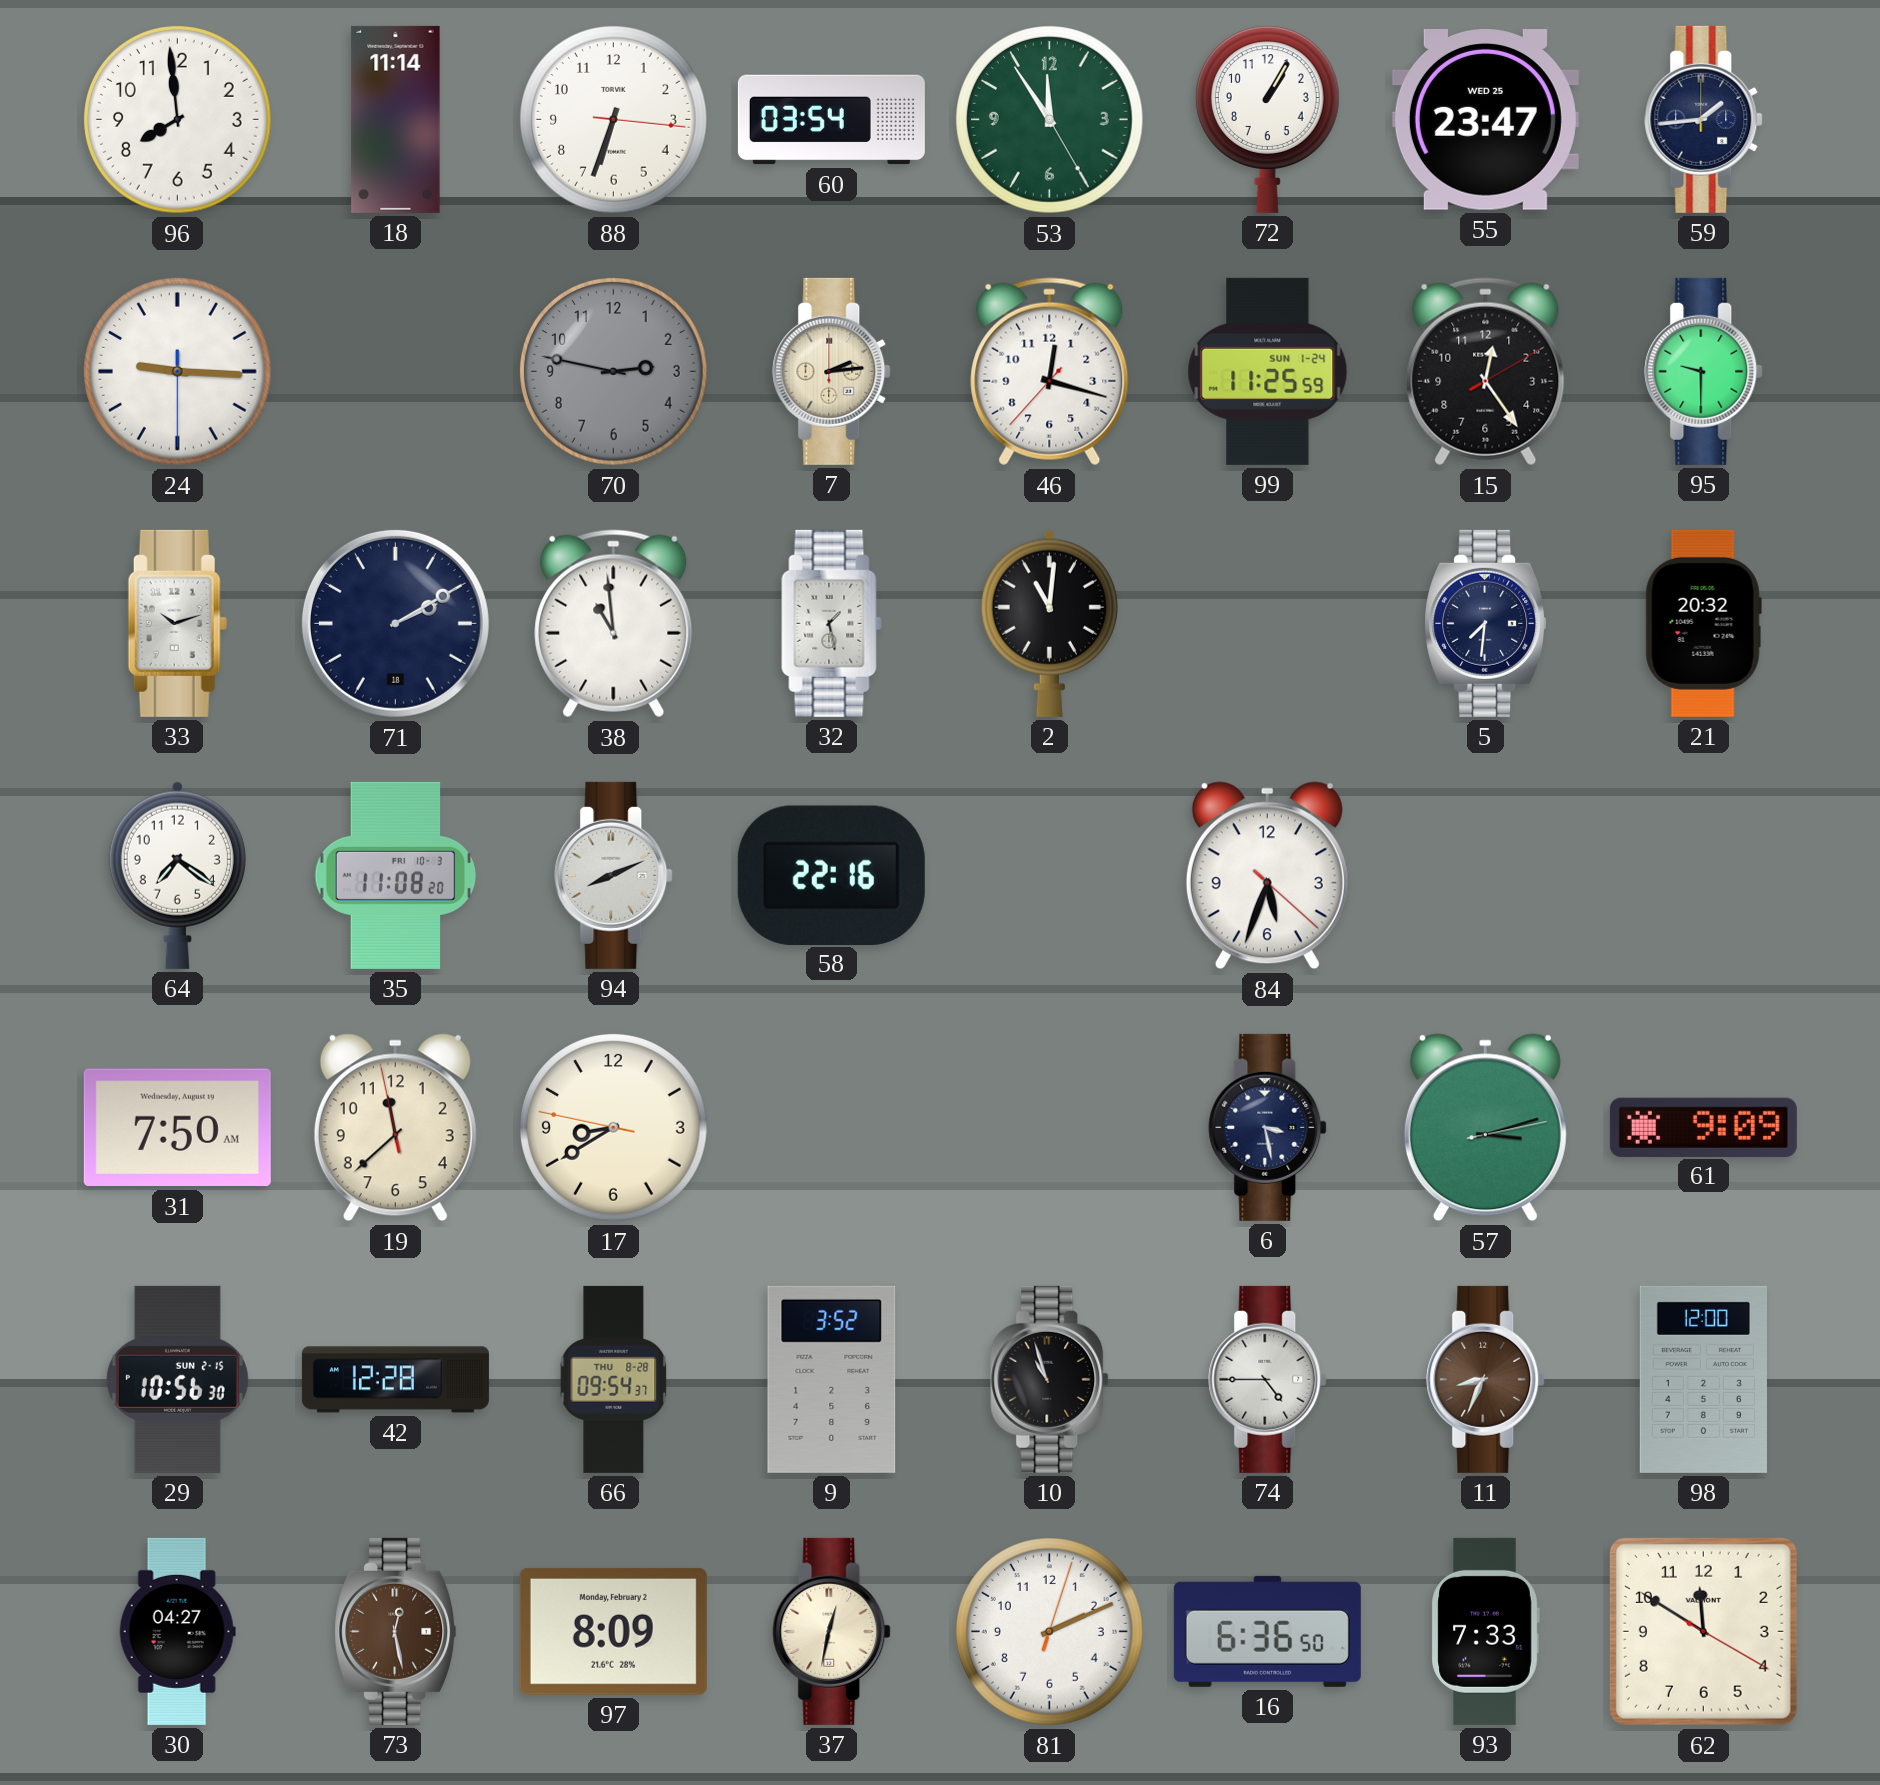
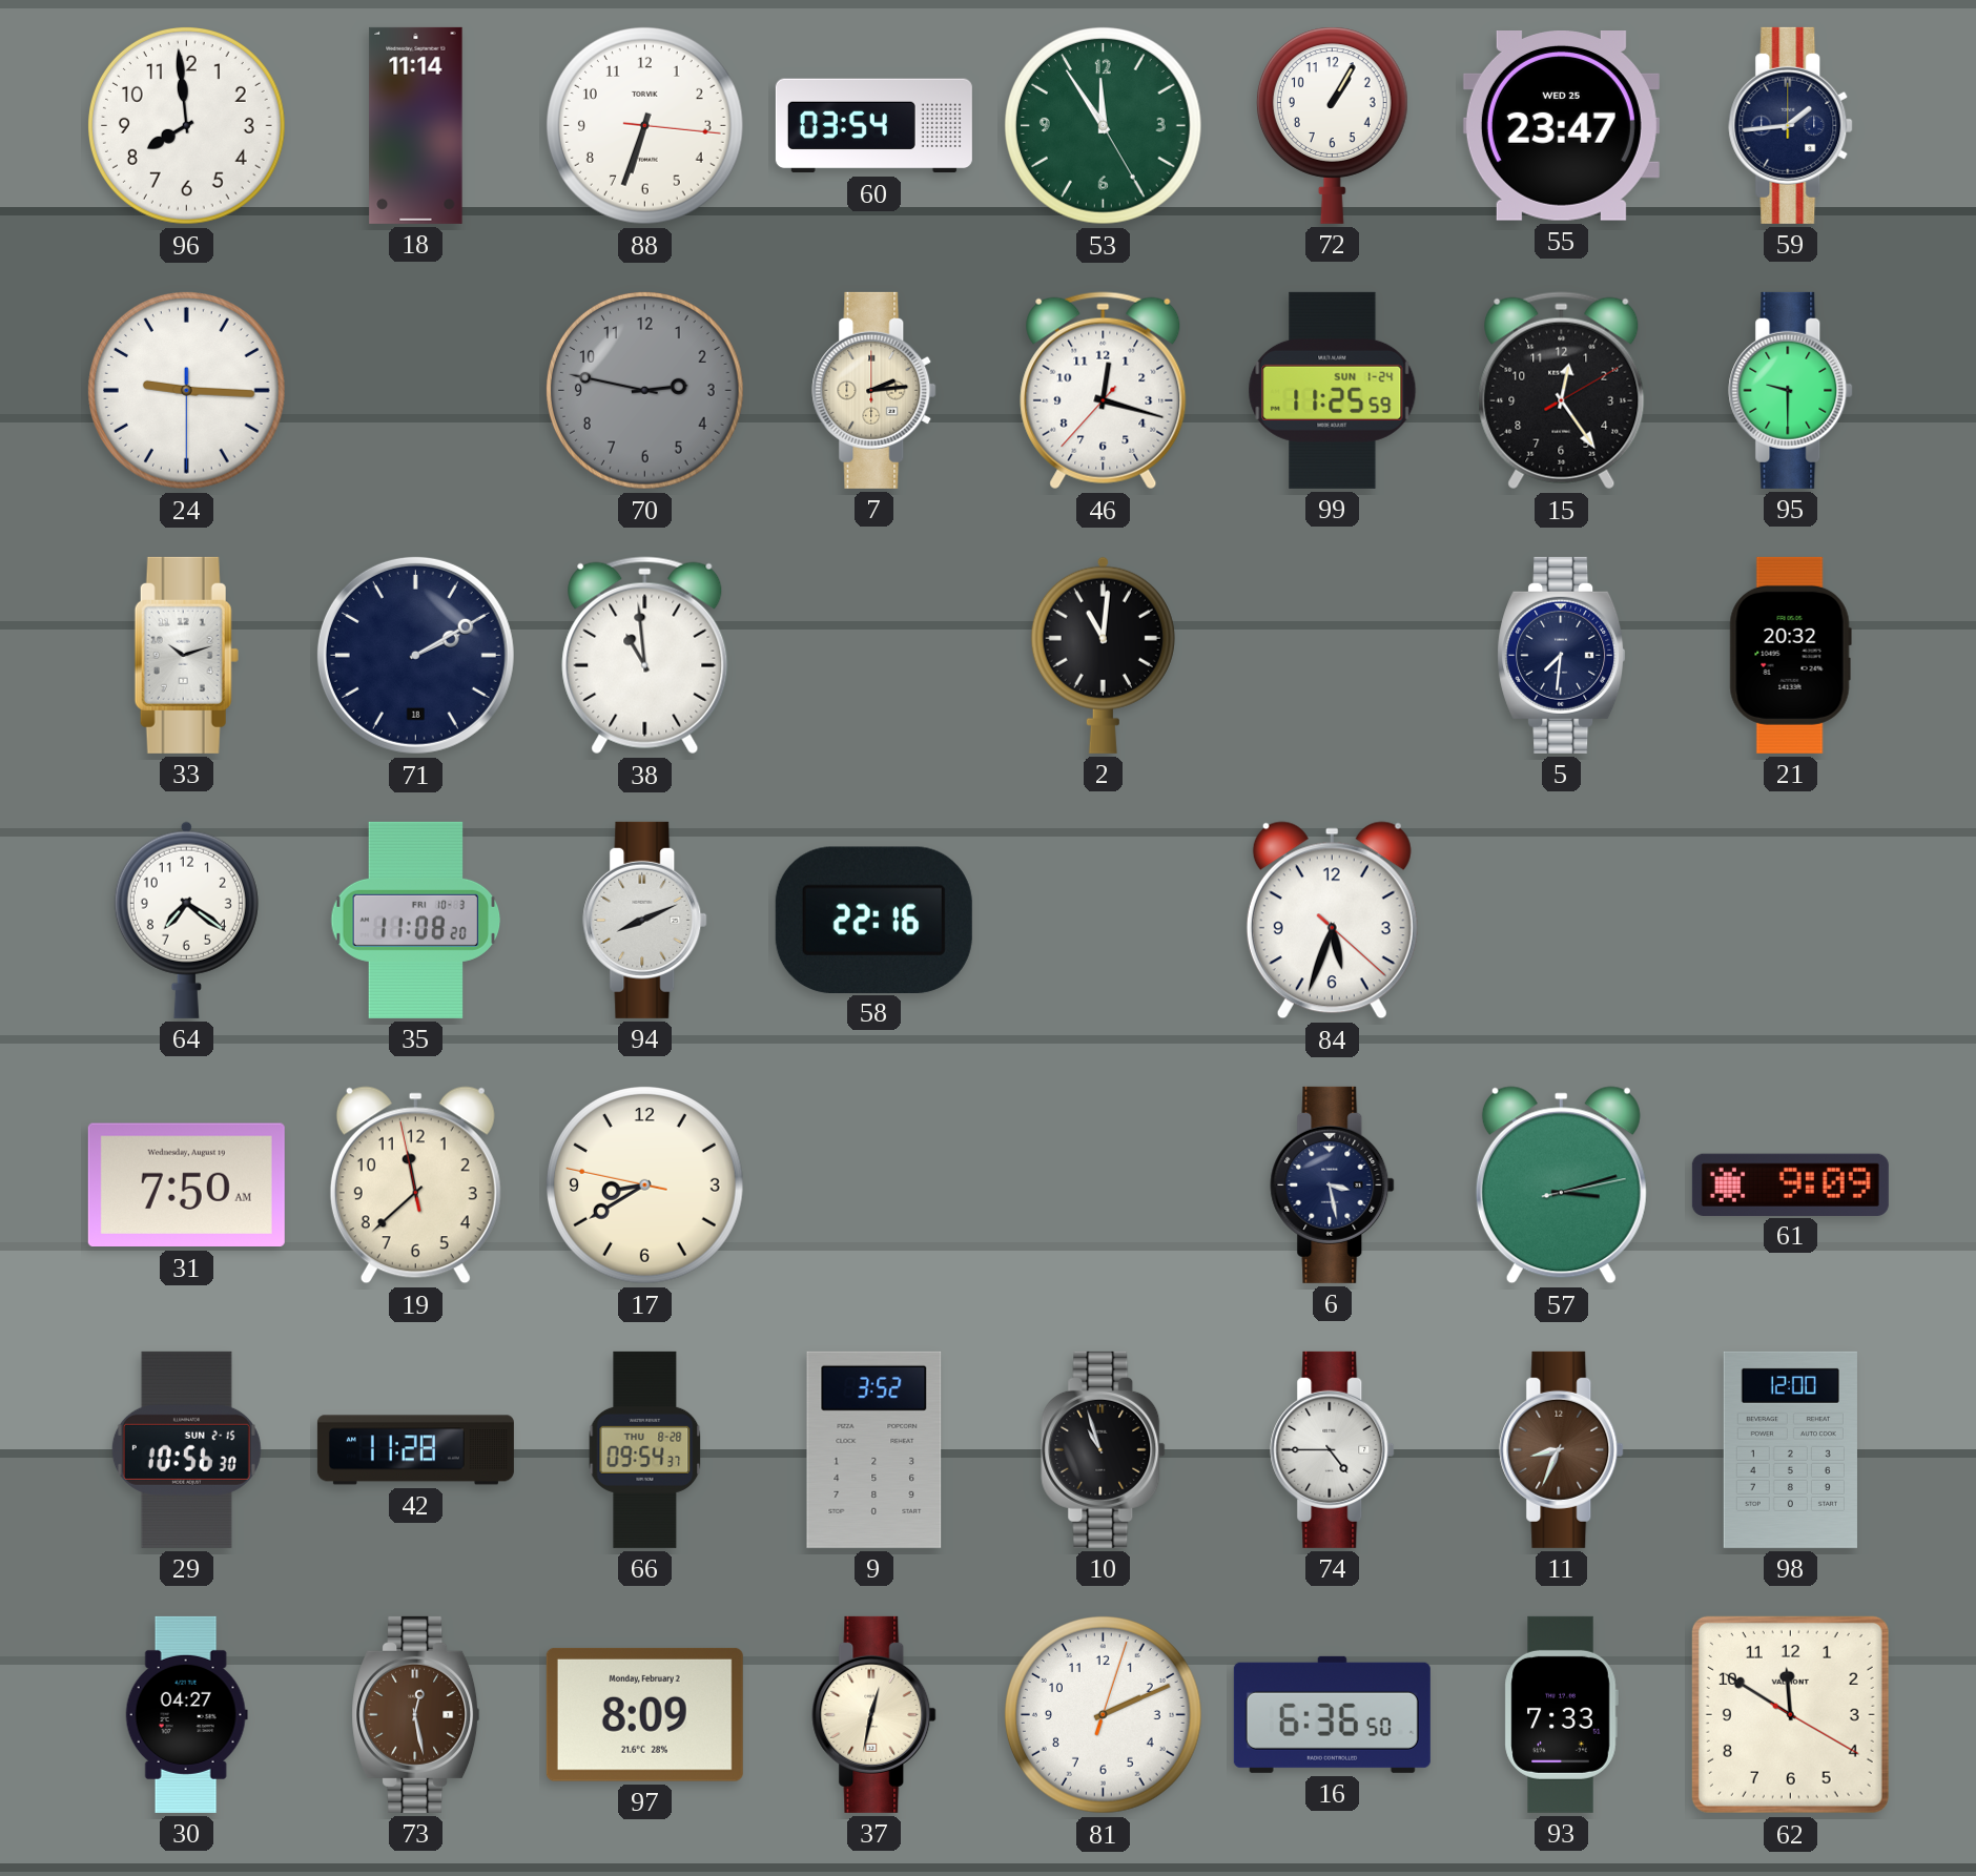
32: 1:28 -> none
42: 12:28 -> 11:28
